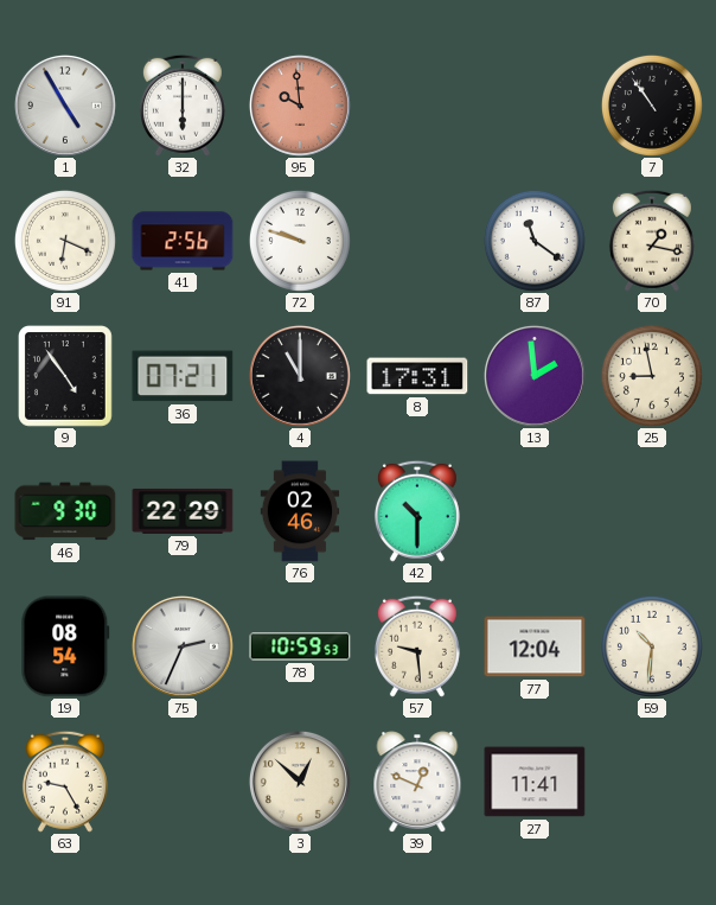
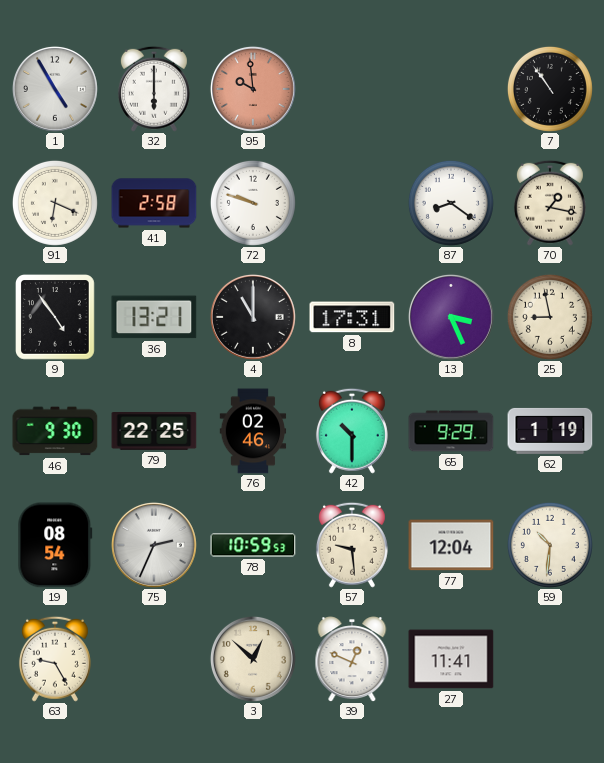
41: 2:56 -> 2:58
87: 11:21 -> 8:21
36: 07:21 -> 13:21
13: 1:59 -> 3:26
79: 22:29 -> 22:25
65: none -> 9:29
62: none -> 1:19
